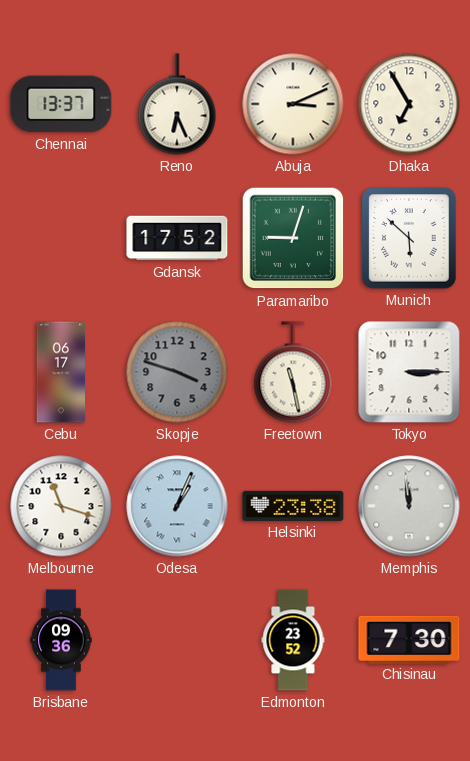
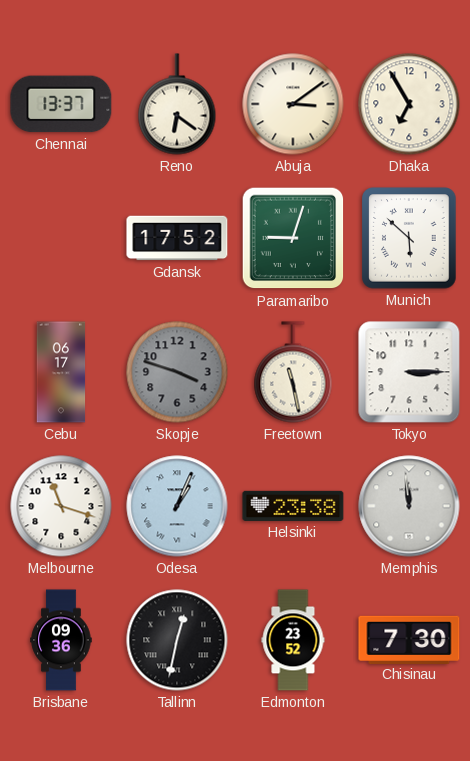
Reno: 6:26 -> 6:21
Abuja: 3:11 -> 3:09
Tallinn: none -> 12:32
